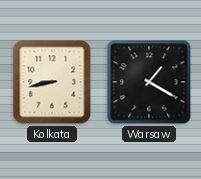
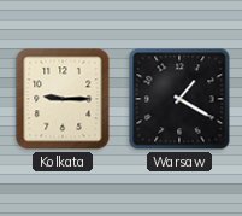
Kolkata: 8:43 -> 9:15
